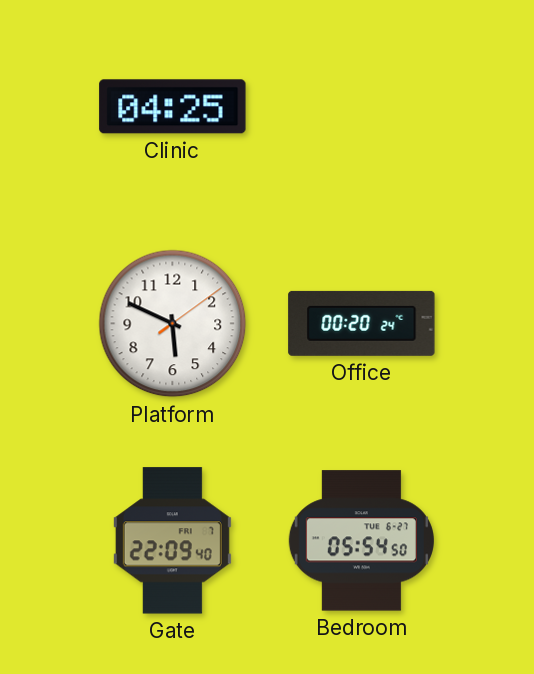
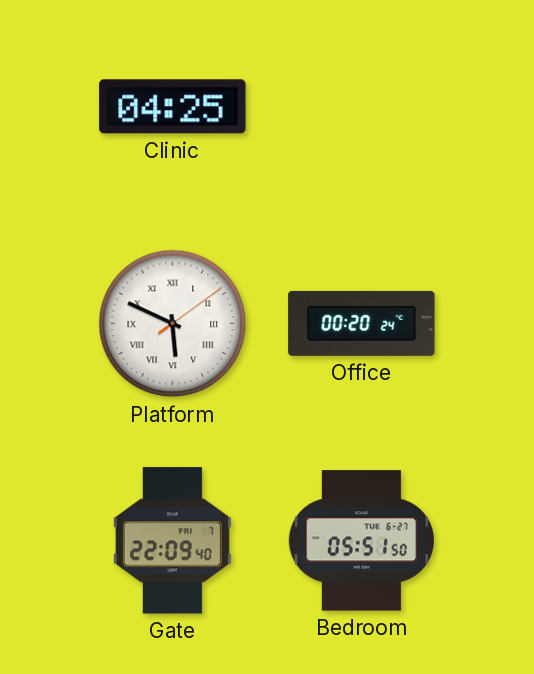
Platform numerals: Arabic -> Roman
Bedroom: 05:54 -> 05:51
